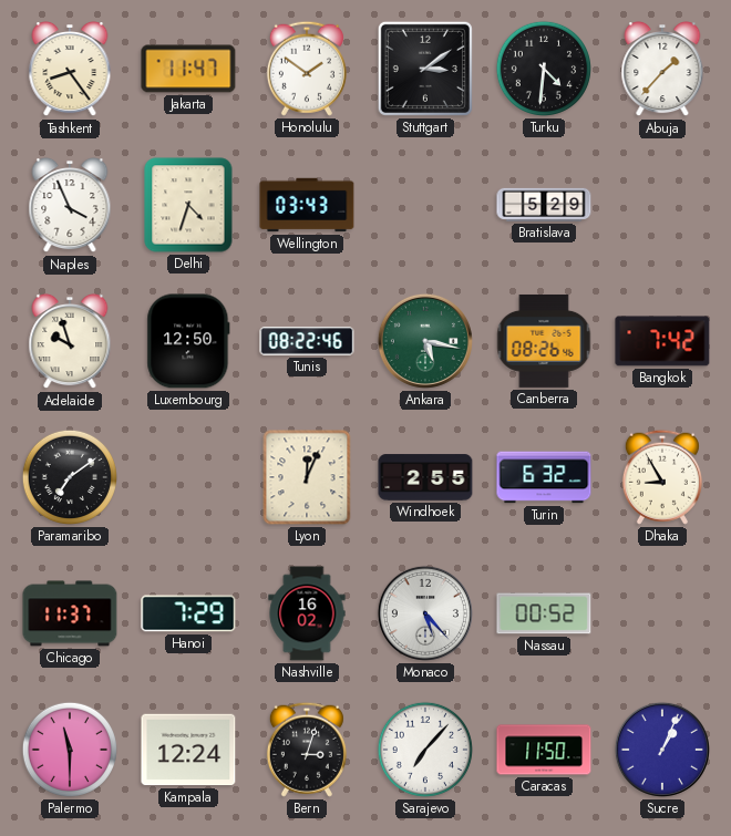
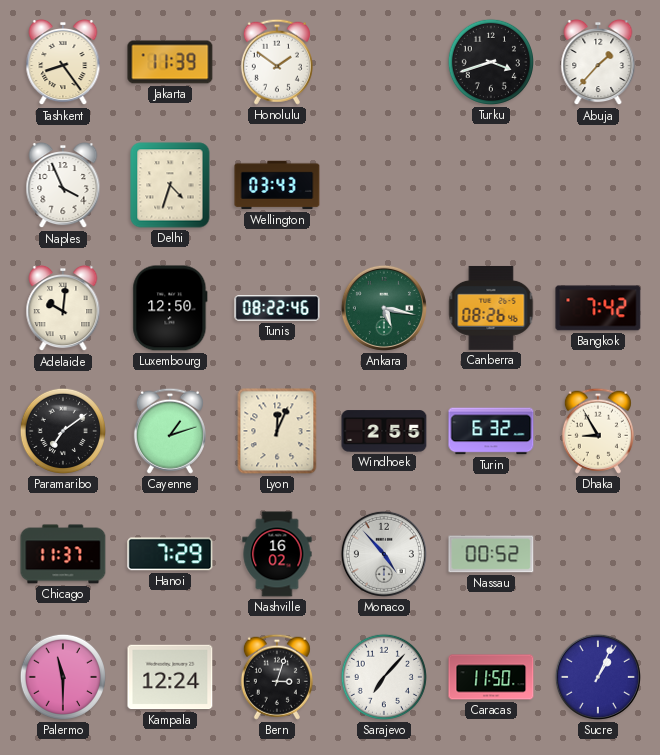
Jakarta: 11:47 -> 11:39
Stuttgart: 3:09 -> none
Turku: 4:31 -> 3:42
Bratislava: 5:29 -> none
Adelaide: 9:57 -> 10:01
Cayenne: none -> 1:12
Monaco: 5:23 -> 4:53
